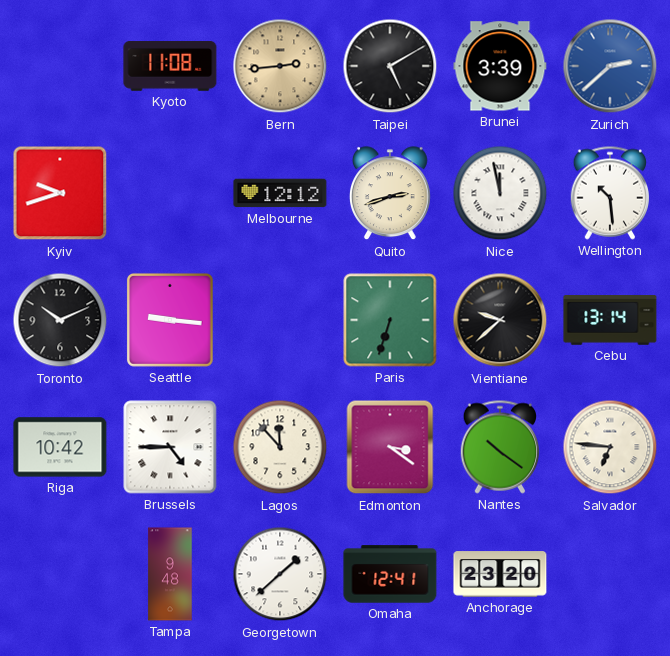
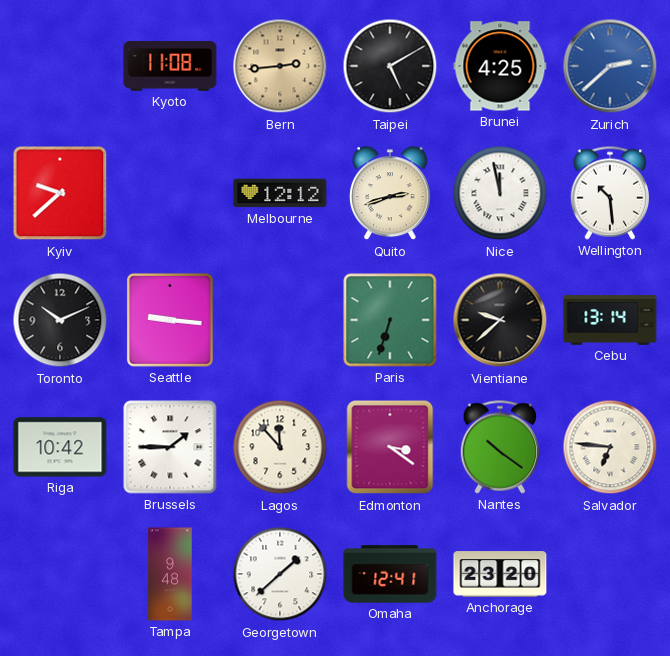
Brunei: 3:39 -> 4:25
Kyiv: 9:42 -> 9:38
Brussels: 4:45 -> 1:45
